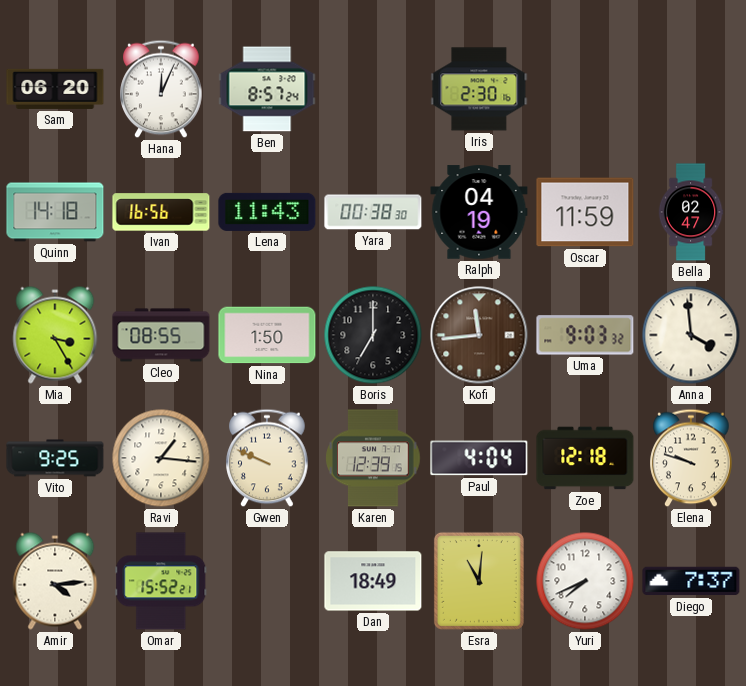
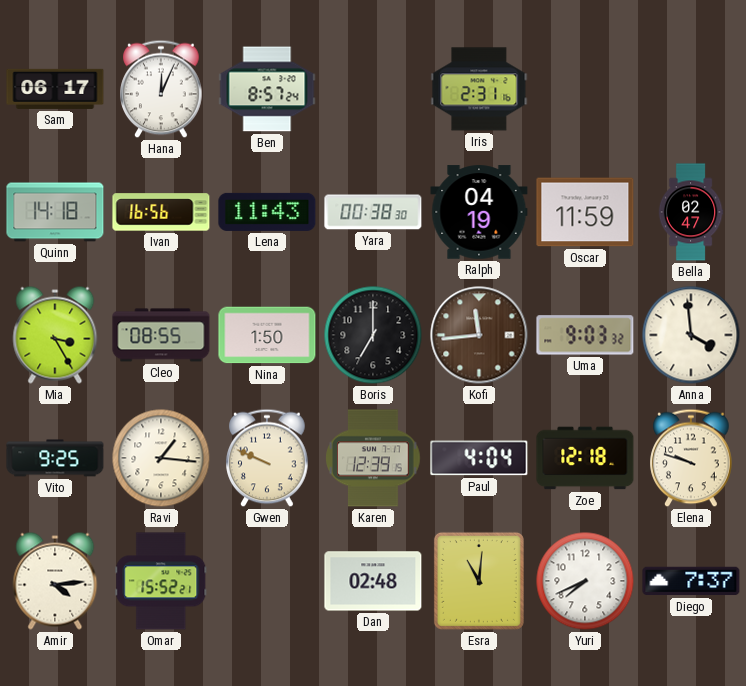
Sam: 06:20 -> 06:17
Iris: 2:30 -> 2:31
Dan: 18:49 -> 02:48
